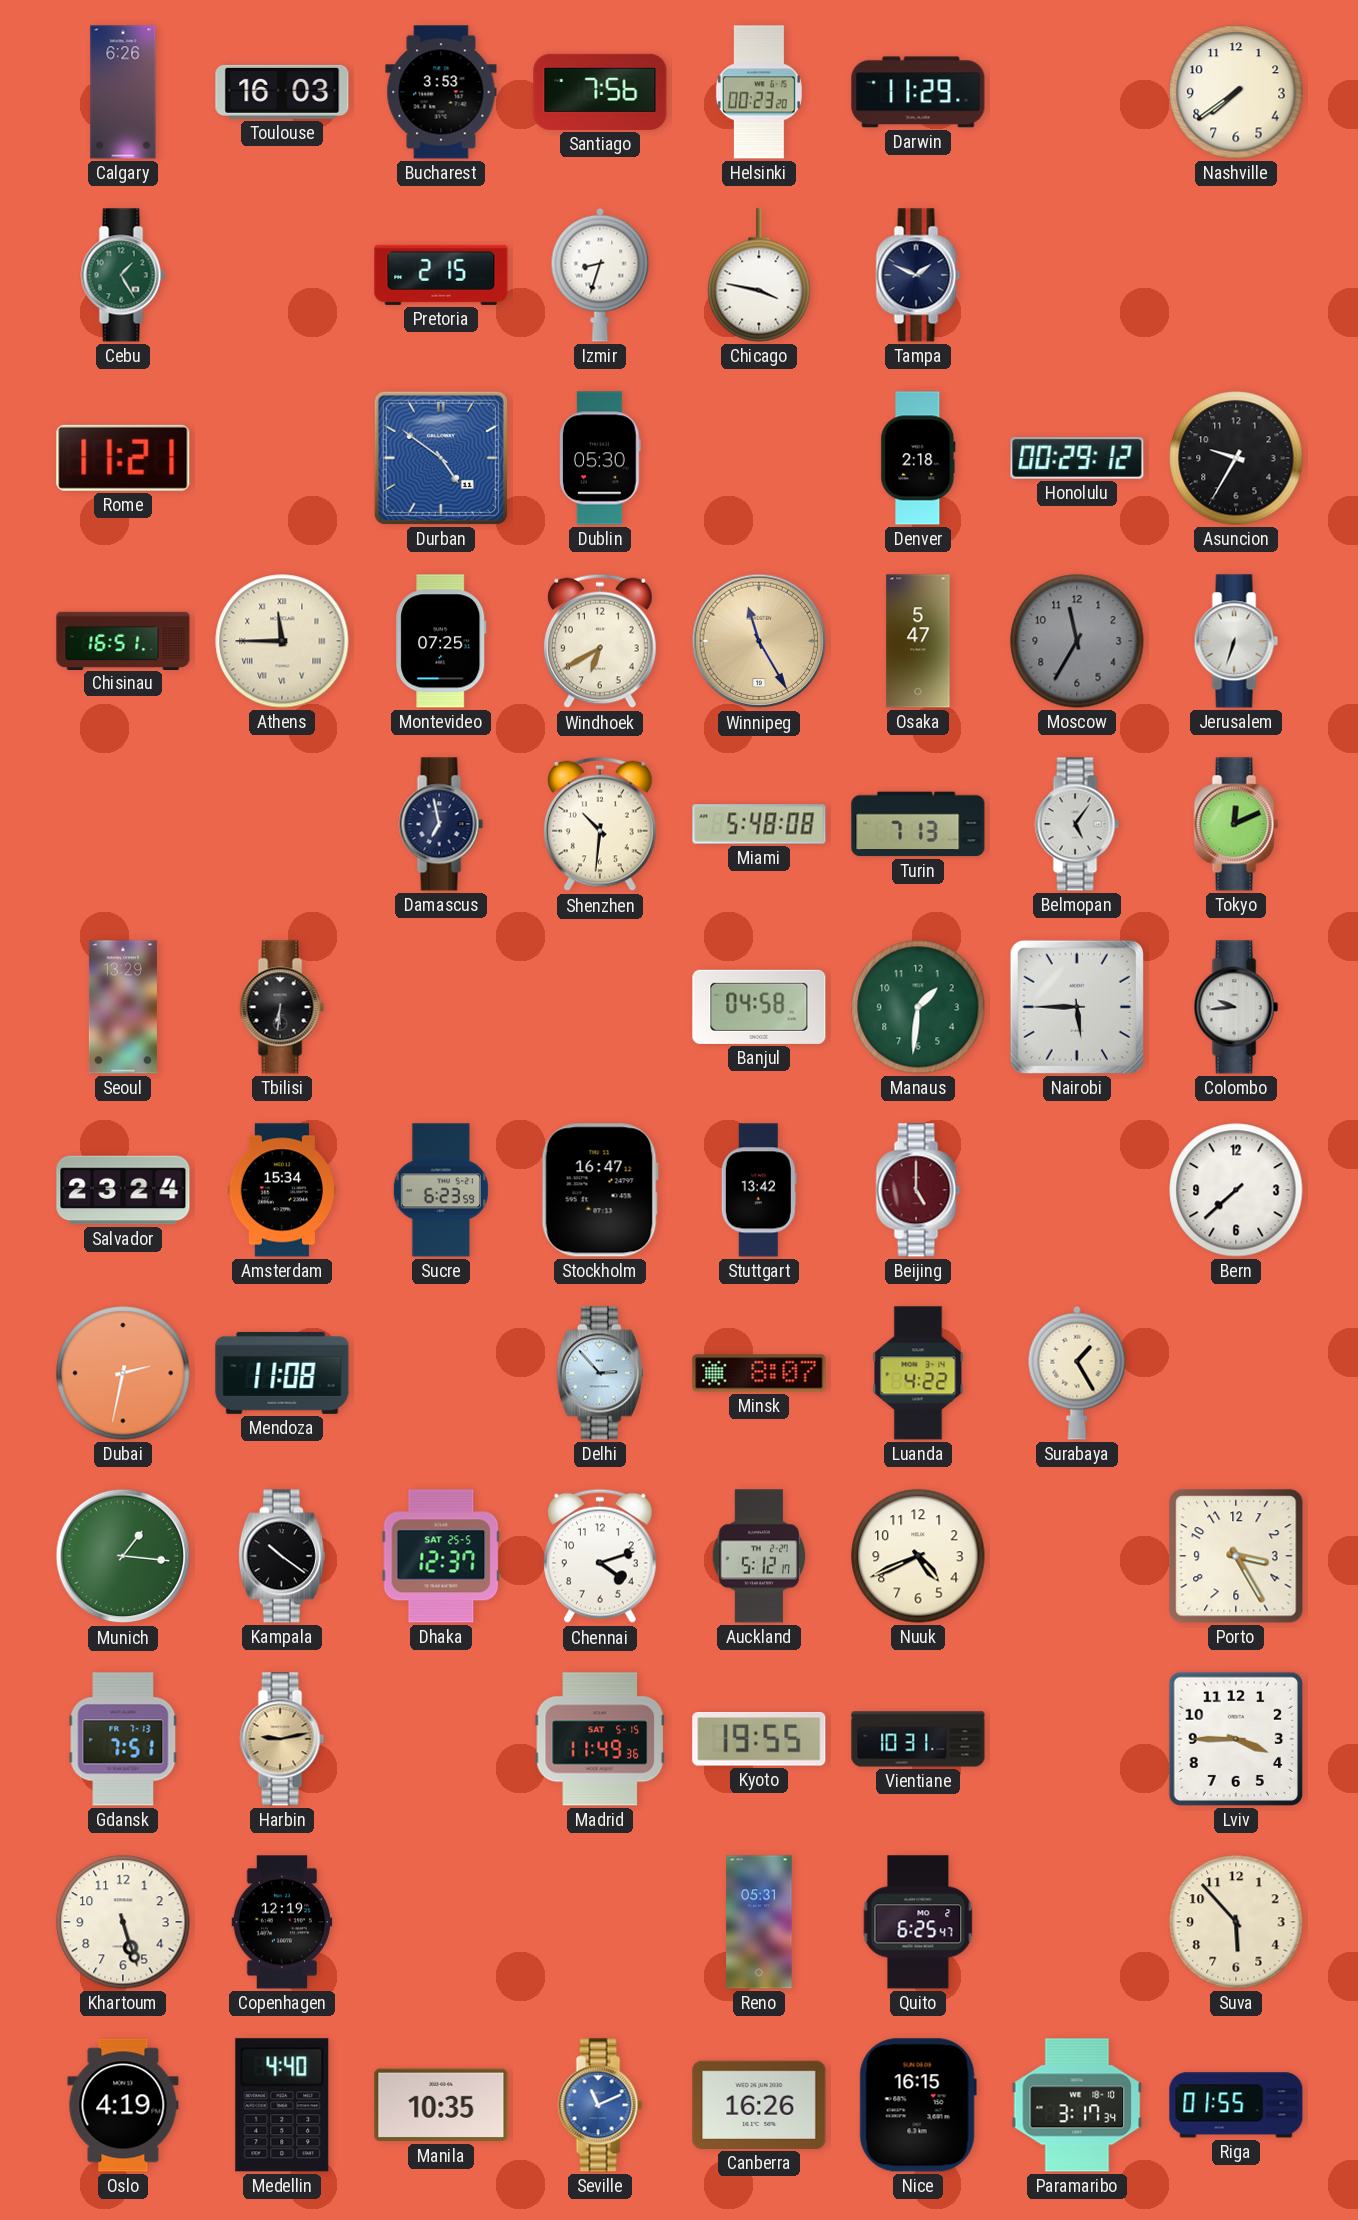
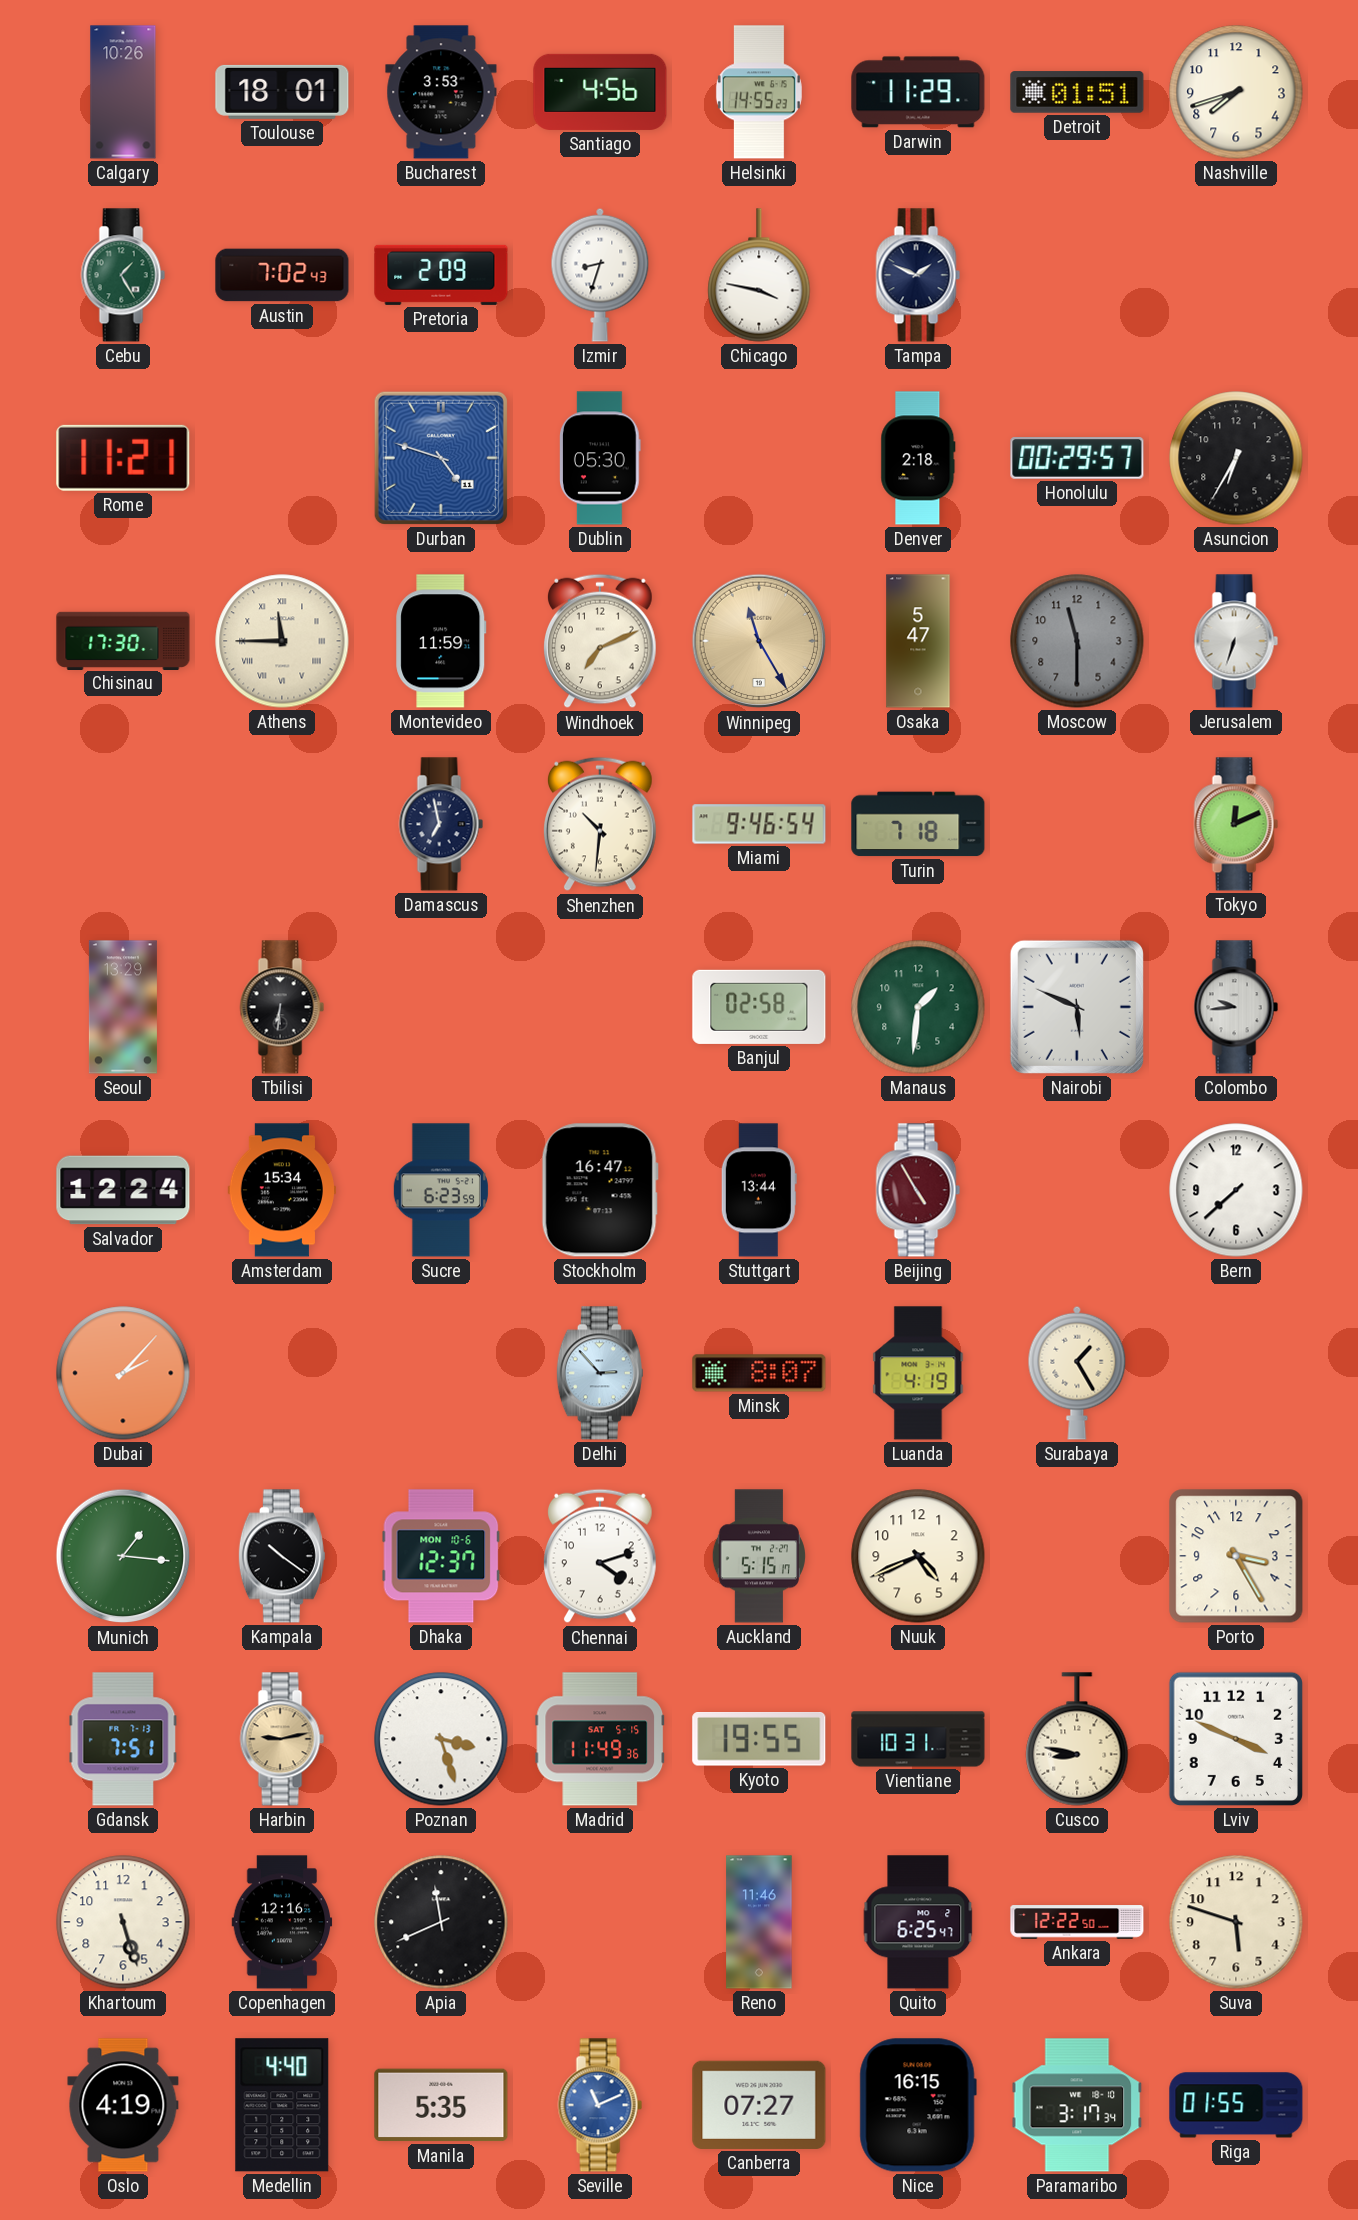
Calgary: 6:26 -> 10:26
Toulouse: 16:03 -> 18:01
Santiago: 7:56 -> 4:56
Helsinki: 00:23 -> 14:55
Detroit: none -> 01:51
Nashville: 7:39 -> 7:42
Austin: none -> 7:02
Pretoria: 2:15 -> 2:09
Durban: 4:51 -> 4:48
Honolulu: 00:29:12 -> 00:29:57
Asuncion: 9:35 -> 6:35
Chisinau: 16:51 -> 17:30
Montevideo: 07:25 -> 11:59
Windhoek: 6:40 -> 7:11
Moscow: 11:35 -> 11:30
Miami: 5:48 -> 9:46
Turin: 7:13 -> 7:18
Belmopan: 5:06 -> none
Banjul: 04:58 -> 02:58
Nairobi: 5:45 -> 5:49
Salvador: 23:24 -> 12:24
Stuttgart: 13:42 -> 13:44
Beijing: 5:00 -> 4:55
Dubai: 2:32 -> 2:07
Mendoza: 11:08 -> none
Luanda: 4:22 -> 4:19
Dhaka date: SAT 25-5 -> MON 10-6
Auckland: 5:12 -> 5:15
Poznan: none -> 3:27
Cusco: none -> 8:47
Lviv: 3:45 -> 3:49
Copenhagen: 12:19 -> 12:16
Apia: none -> 11:41
Reno: 05:31 -> 11:46
Ankara: none -> 12:22
Suva: 5:53 -> 5:48
Manila: 10:35 -> 5:35
Canberra: 16:26 -> 07:27
